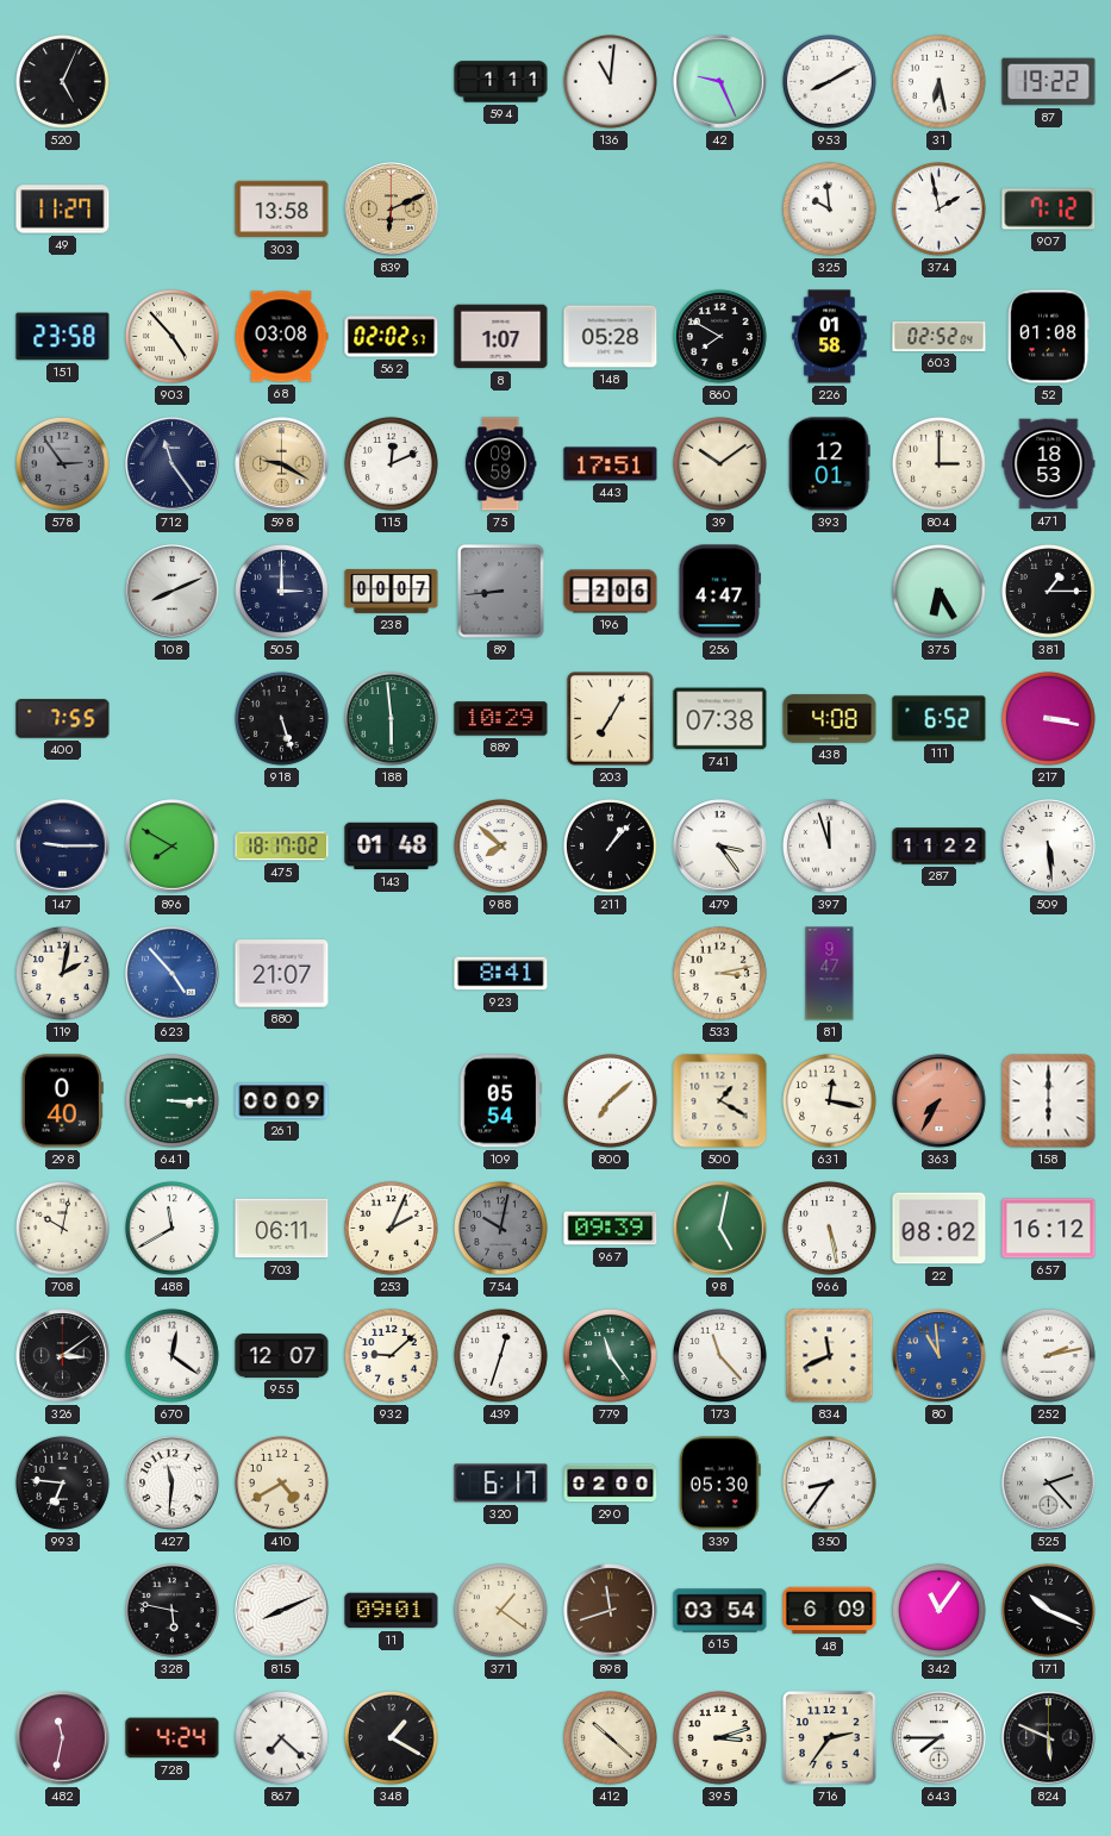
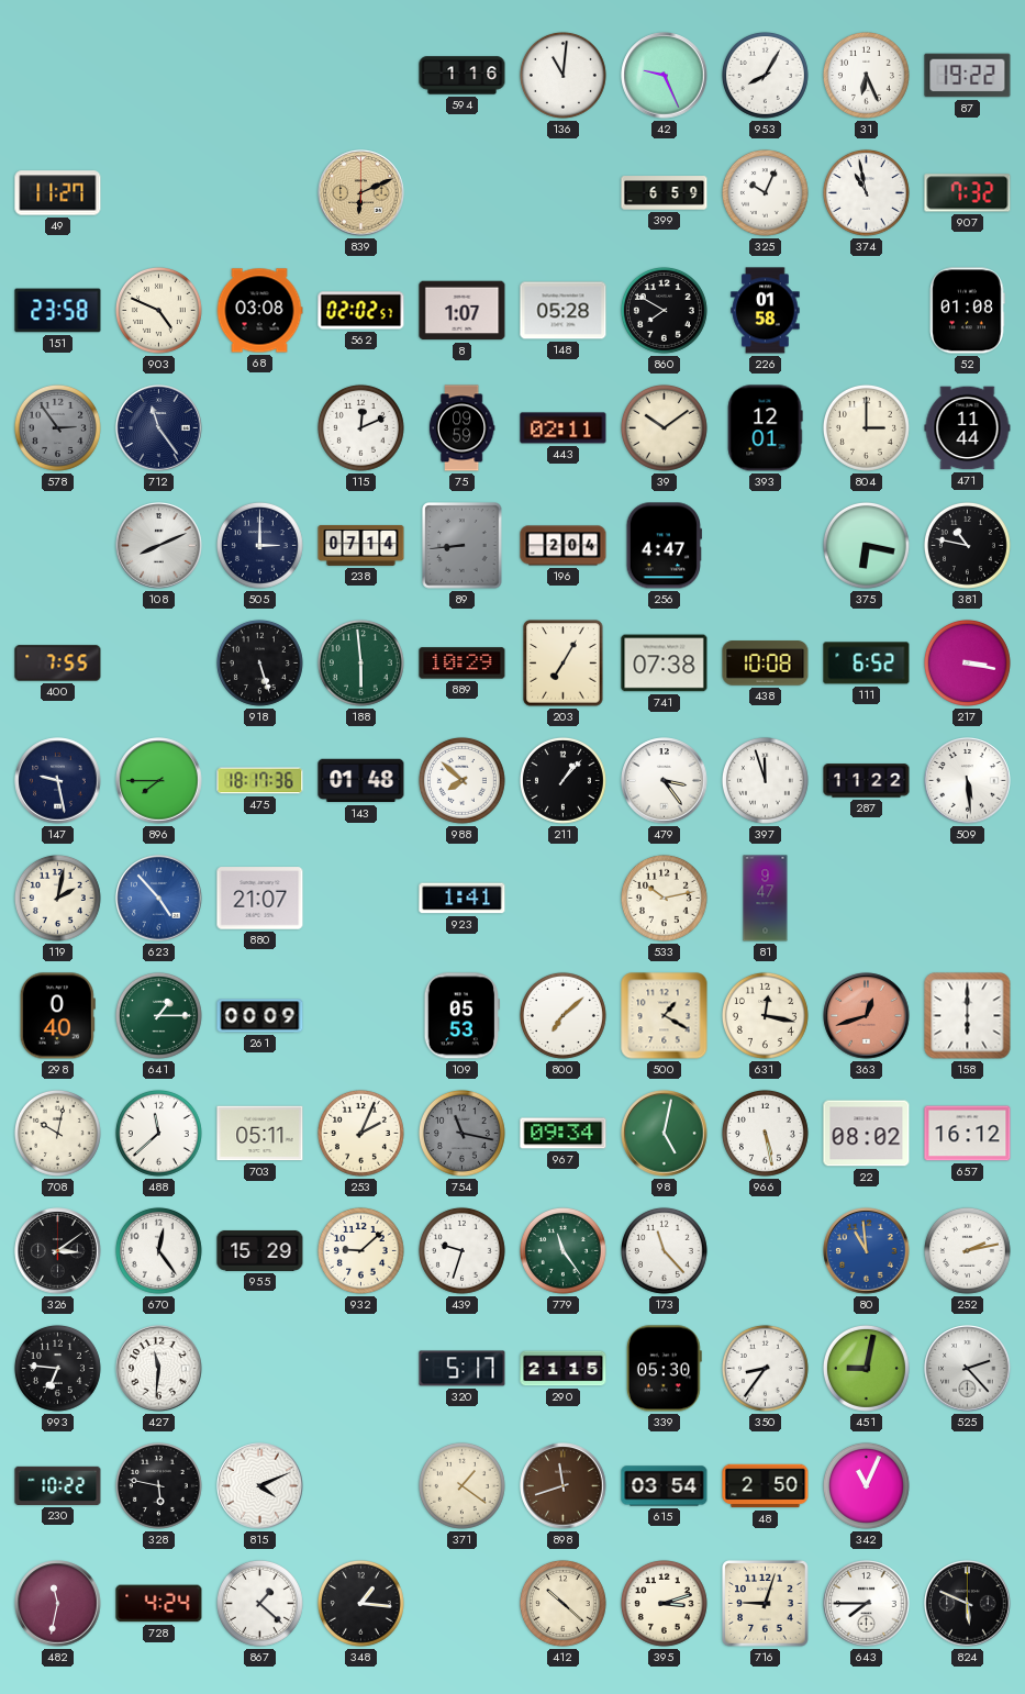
520: 5:04 -> none
594: 1:11 -> 1:16
953: 8:10 -> 8:05
31: 6:28 -> 6:26
303: 13:58 -> none
399: none -> 6:59
325: 9:59 -> 10:04
374: 1:58 -> 10:58
907: 7:12 -> 7:32
903: 4:53 -> 4:49
603: 02:52 -> none
598: 9:20 -> none
443: 17:51 -> 02:11
471: 18:53 -> 11:44
238: 00:07 -> 07:14
196: 2:06 -> 2:04
375: 6:25 -> 6:17
381: 1:15 -> 10:47
438: 4:08 -> 10:08
147: 9:15 -> 9:28
896: 7:50 -> 7:45
475: 18:17:02 -> 18:17:36
923: 8:41 -> 1:41
533: 3:13 -> 10:13
641: 3:15 -> 1:15
109: 05:54 -> 05:53
363: 7:35 -> 12:42
488: 11:40 -> 11:38
703: 06:11 -> 05:11
754: 10:02 -> 11:17
967: 09:39 -> 09:34
670: 12:21 -> 12:24
955: 12:07 -> 15:29
439: 12:33 -> 9:33
834: 11:41 -> none
410: 4:40 -> none
320: 6:17 -> 5:17
290: 02:00 -> 21:15
451: none -> 9:02
230: none -> 10:22
815: 8:11 -> 4:11
11: 09:01 -> none
48: 6:09 -> 2:50
342: 11:06 -> 11:04
171: 10:19 -> none
867: 7:22 -> 1:22
348: 1:20 -> 1:16
716: 2:36 -> 9:03
